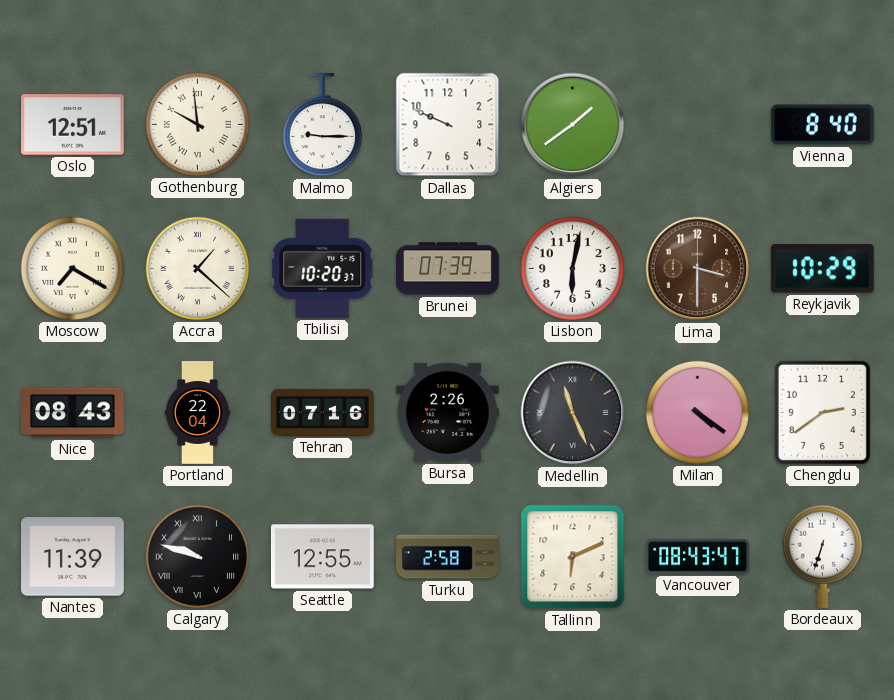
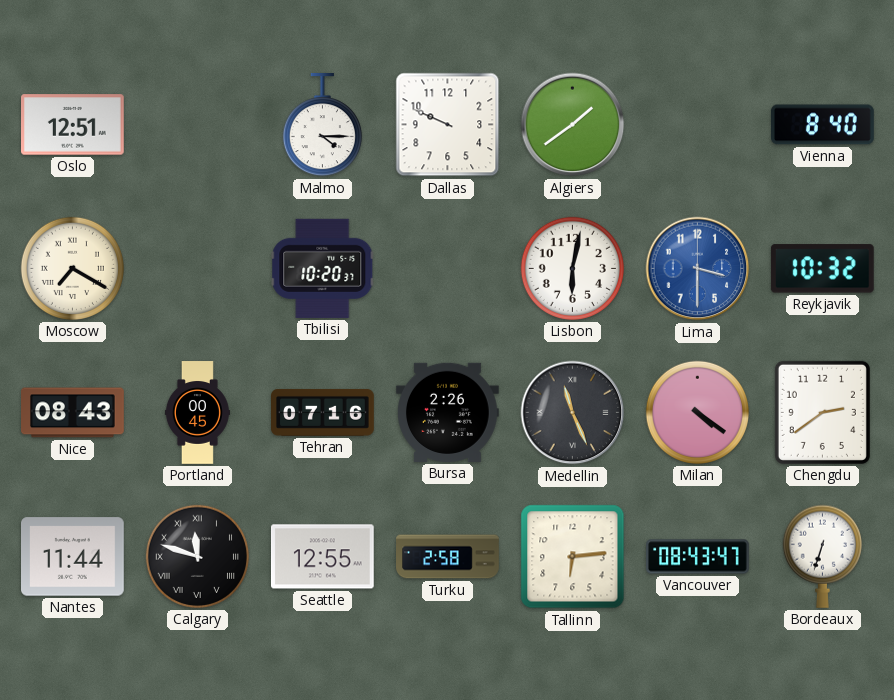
Gothenburg: 9:59 -> none
Malmo: 9:15 -> 4:15
Accra: 1:22 -> none
Brunei: 07:39 -> none
Lima dial: brown -> blue
Reykjavik: 10:29 -> 10:32
Portland: 22:04 -> 00:45
Nantes: 11:39 -> 11:44
Calgary: 9:48 -> 11:48
Tallinn: 6:11 -> 6:14
